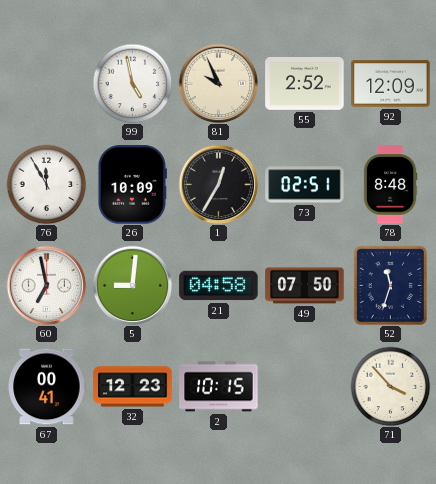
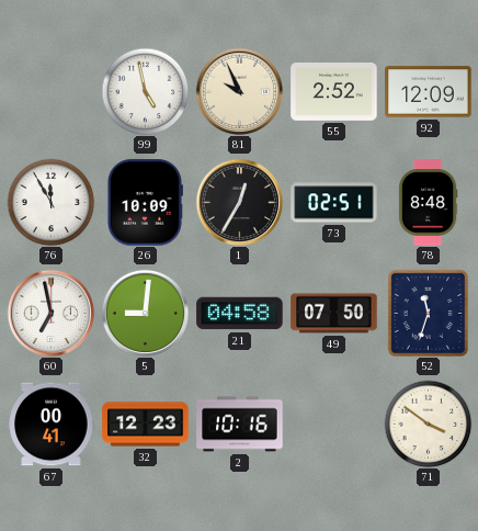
2: 10:15 -> 10:16
71: 3:53 -> 3:51
